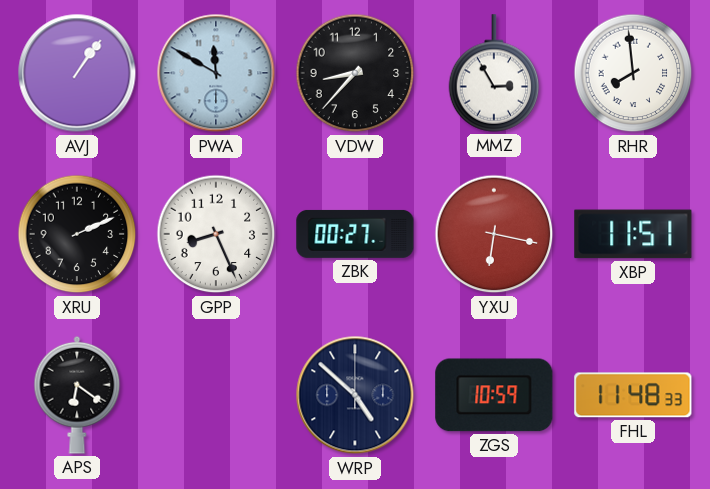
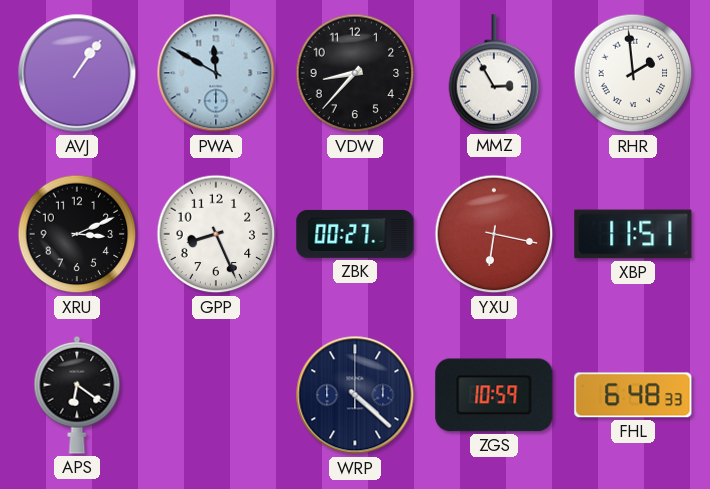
RHR: 7:59 -> 1:59
XRU: 2:11 -> 3:11
WRP: 4:52 -> 4:22
FHL: 11:48 -> 6:48
